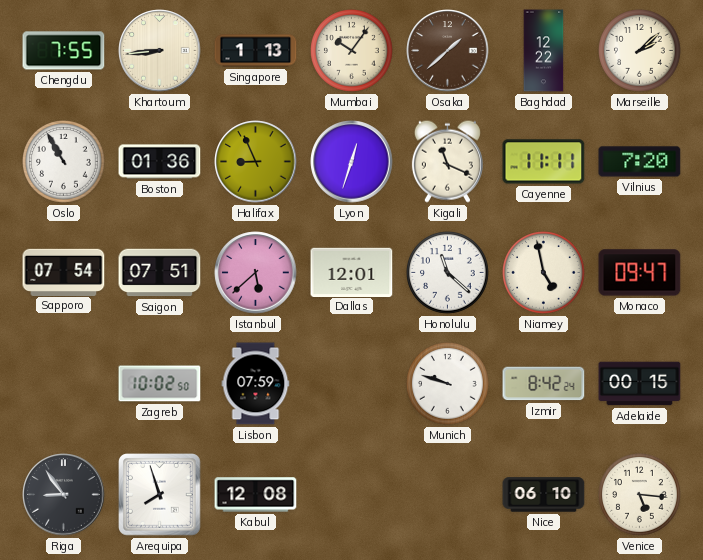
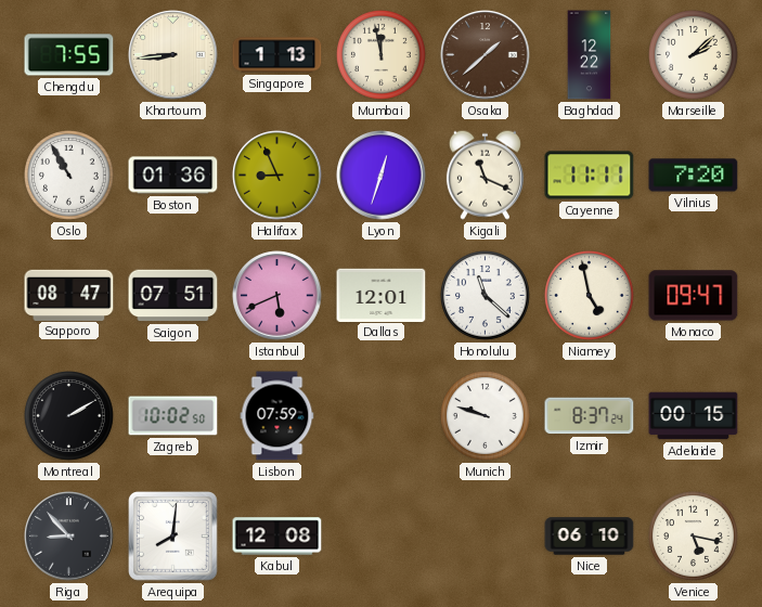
Mumbai: 10:06 -> 11:58
Sapporo: 07:54 -> 08:47
Istanbul: 5:38 -> 5:41
Montreal: none -> 2:10
Izmir: 8:42 -> 8:37
Riga: 8:54 -> 8:53
Arequipa: 7:57 -> 8:01
Venice: 5:16 -> 5:17
